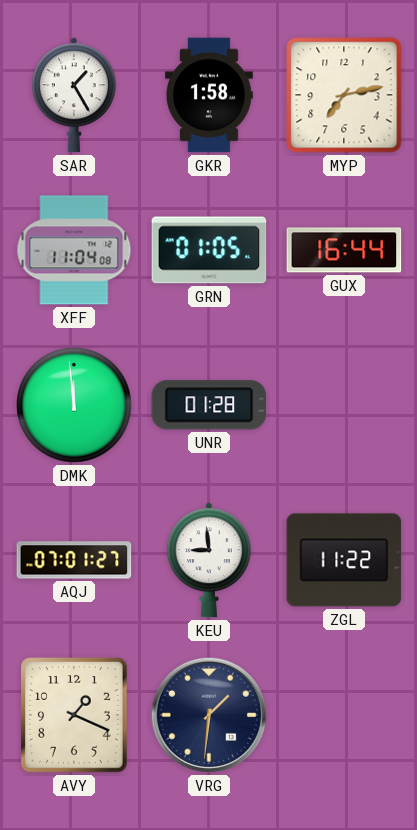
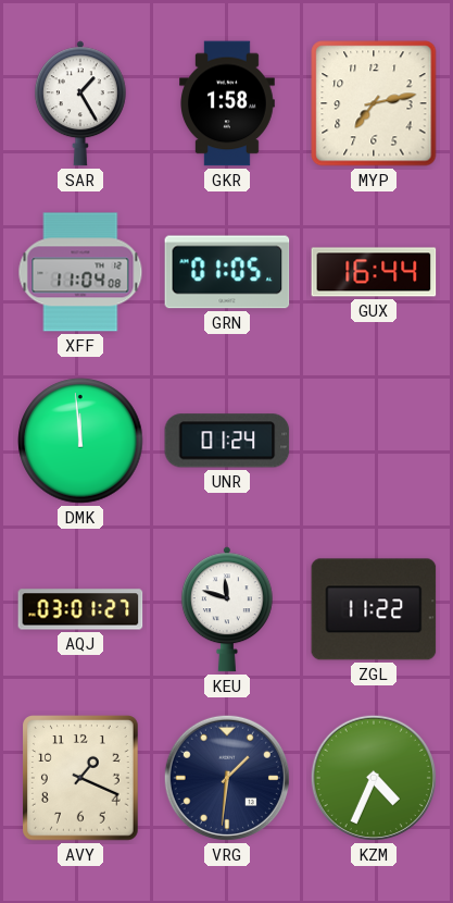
UNR: 01:28 -> 01:24
AQJ: 07:01 -> 03:01
KEU: 8:59 -> 11:48
KZM: none -> 4:34
